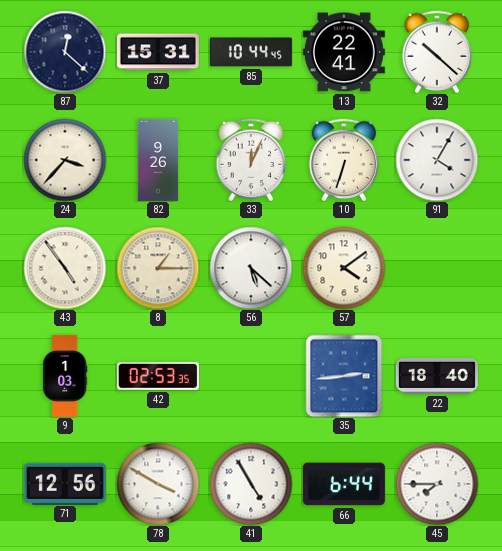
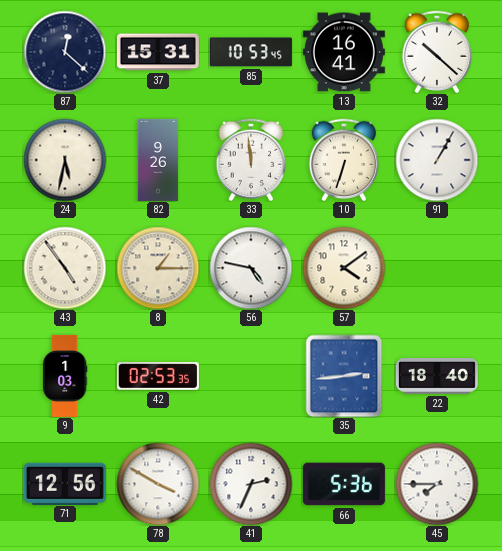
85: 10:44 -> 10:53
13: 22:41 -> 16:41
24: 3:37 -> 5:32
33: 12:04 -> 11:59
91: 4:05 -> 1:05
56: 5:22 -> 4:47
41: 4:55 -> 2:34
66: 6:44 -> 5:36
